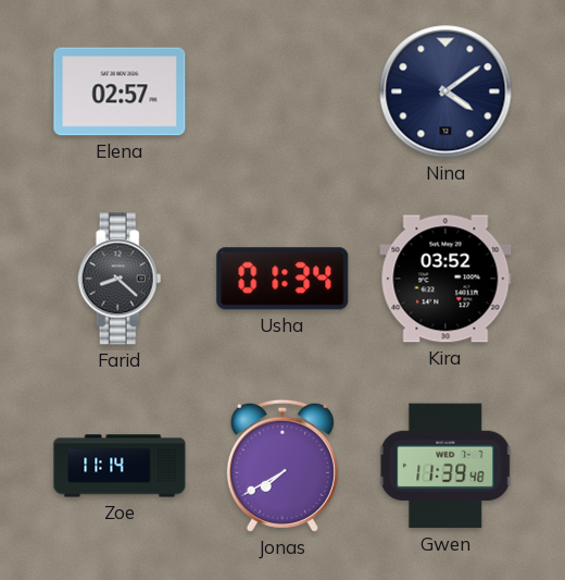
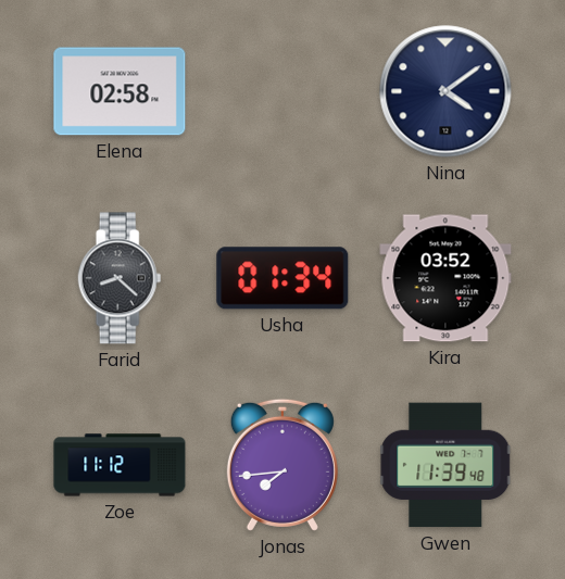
Elena: 02:57 -> 02:58
Zoe: 11:14 -> 11:12
Jonas: 7:40 -> 7:44
